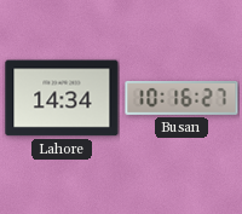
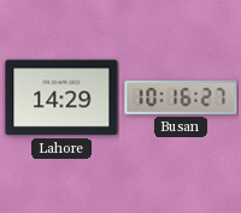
Lahore: 14:34 -> 14:29
